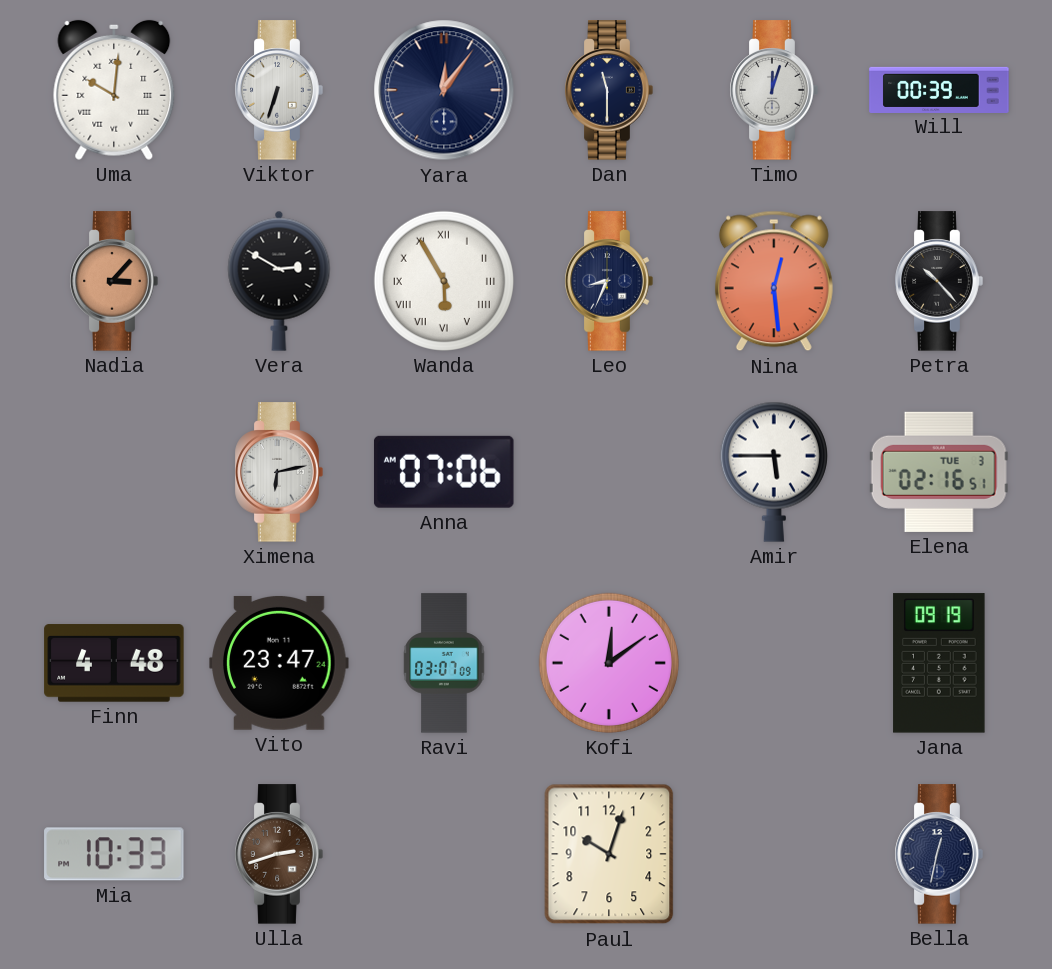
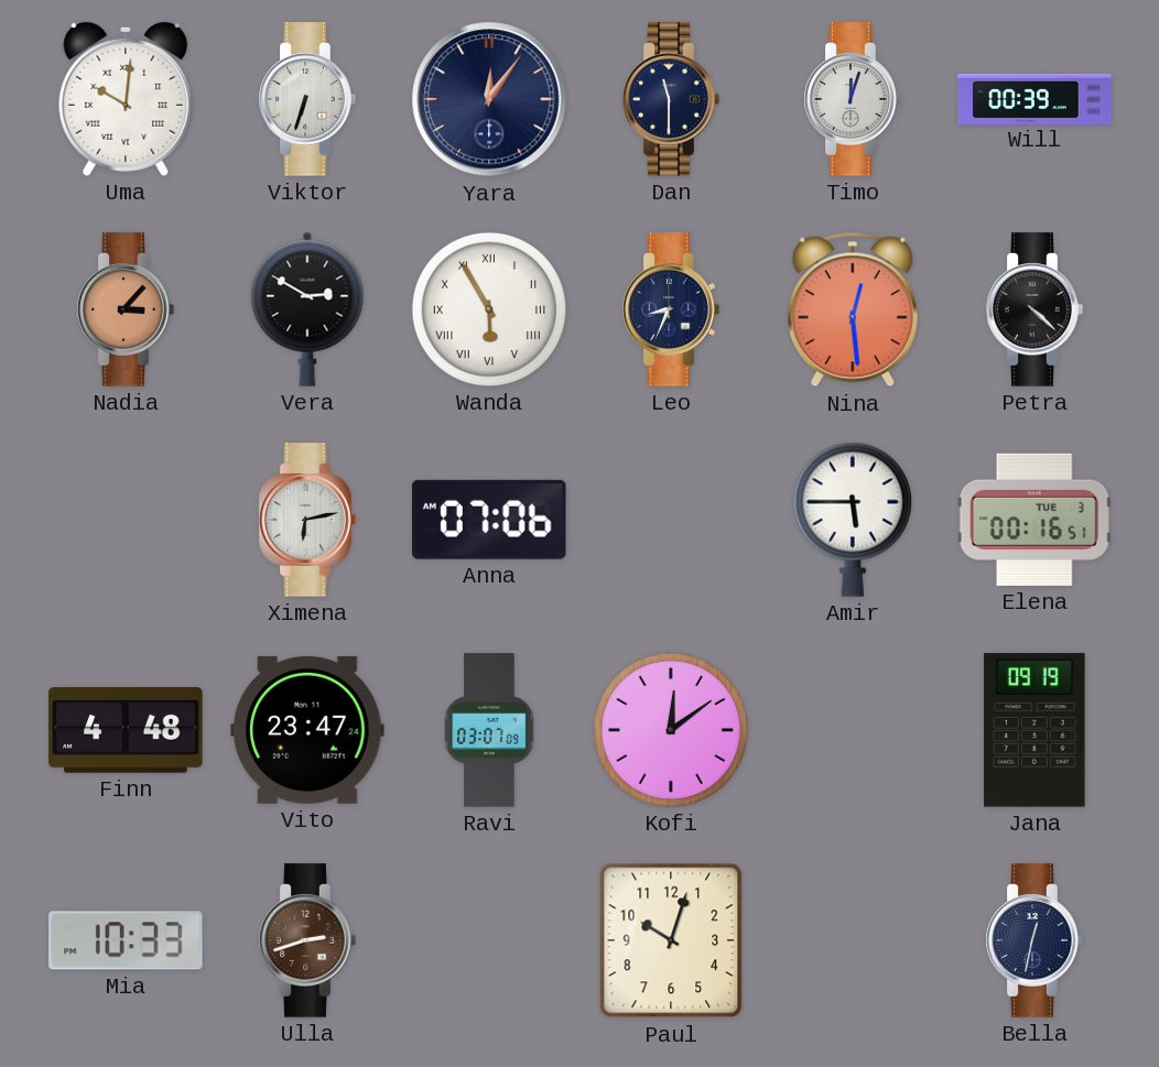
Petra: 10:23 -> 4:22
Elena: 02:16 -> 00:16
